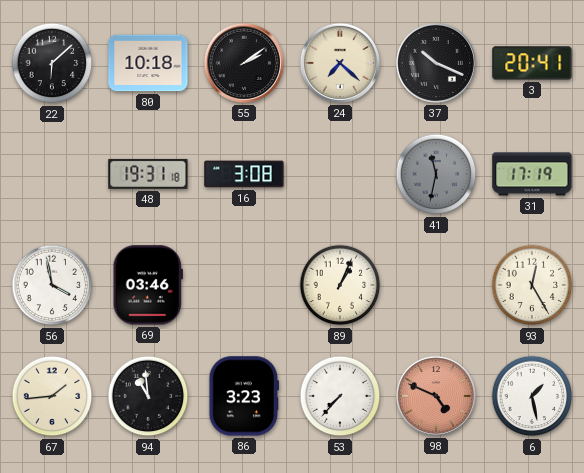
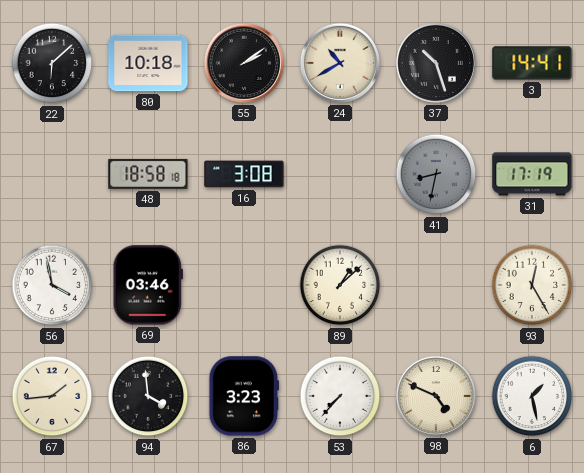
24: 7:22 -> 10:40
37: 10:19 -> 10:27
3: 20:41 -> 14:41
48: 19:31 -> 18:58
41: 11:32 -> 8:32
89: 1:04 -> 1:08
94: 10:59 -> 3:59
98 dial: salmon -> cream
